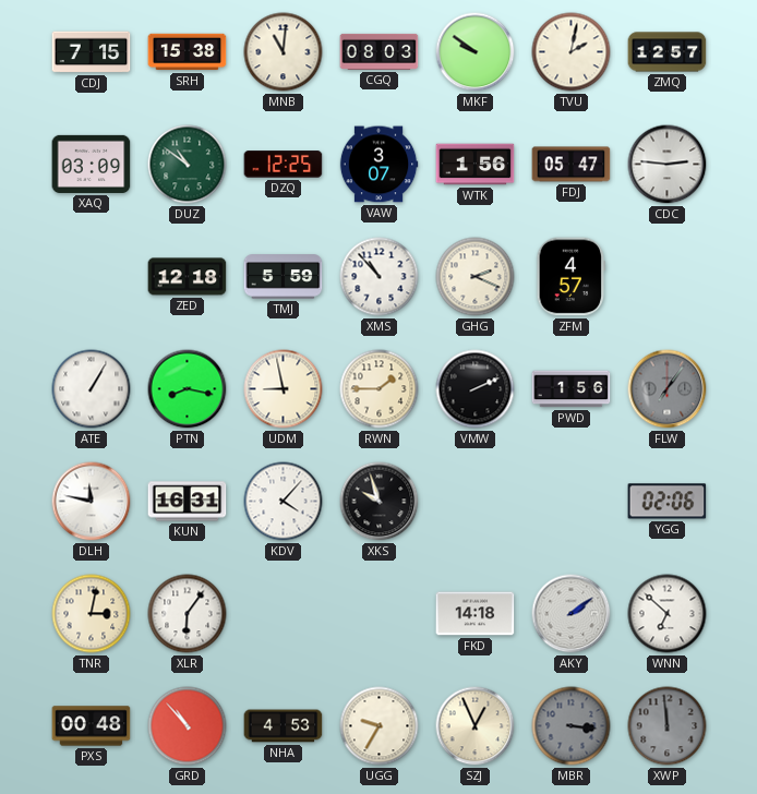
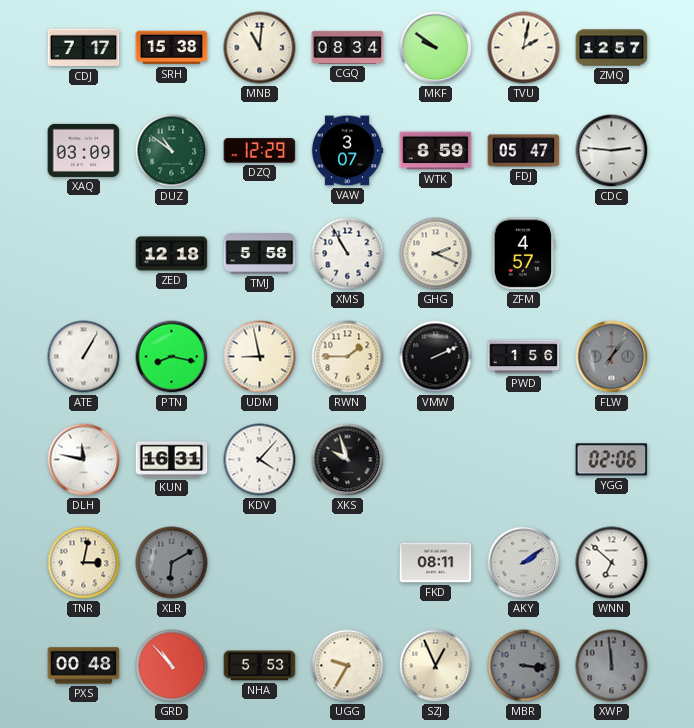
CDJ: 7:15 -> 7:17
CGQ: 08:03 -> 08:34
DZQ: 12:25 -> 12:29
WTK: 1:56 -> 8:59
TMJ: 5:59 -> 5:58
XMS: 10:53 -> 10:55
XLR: 6:06 -> 6:10
XLR dial: white -> grey
FKD: 14:18 -> 08:11
NHA: 4:53 -> 5:53
